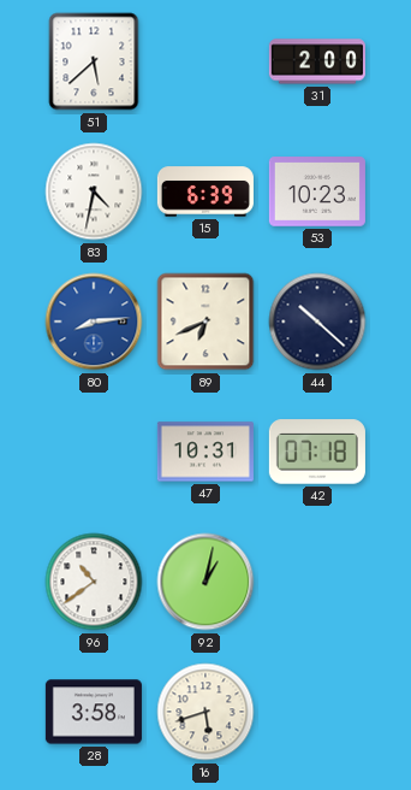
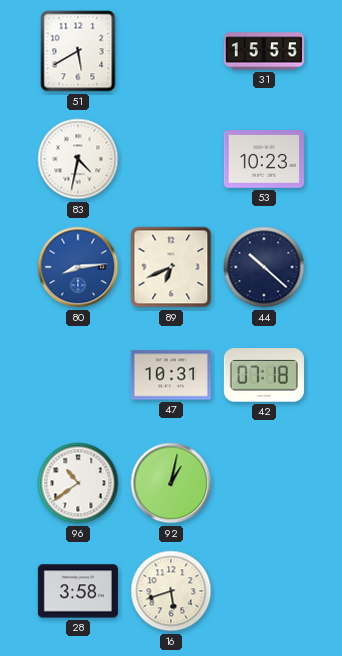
51: 5:38 -> 5:40
31: 2:00 -> 15:55
15: 6:39 -> none
